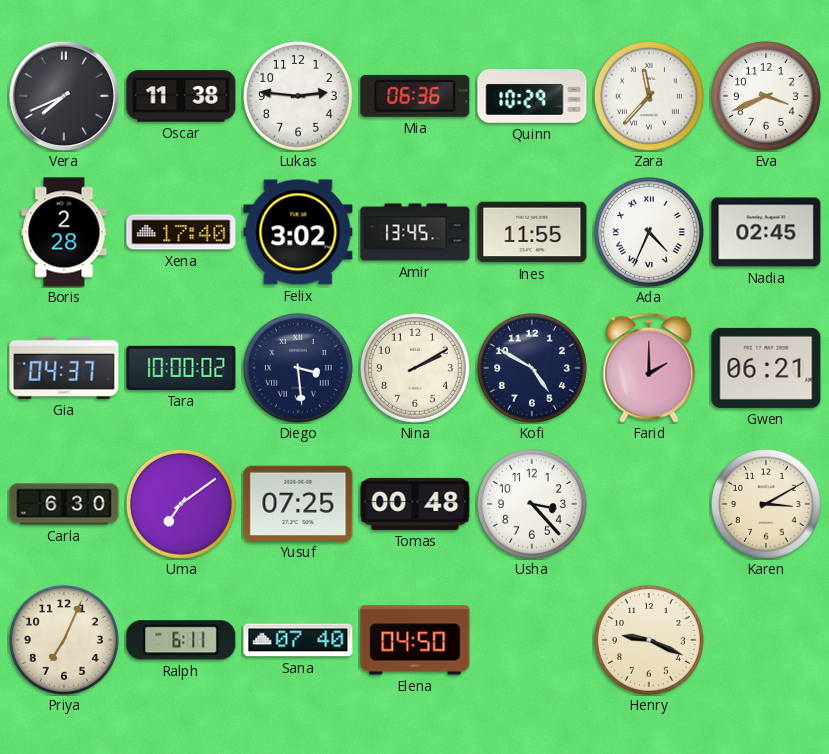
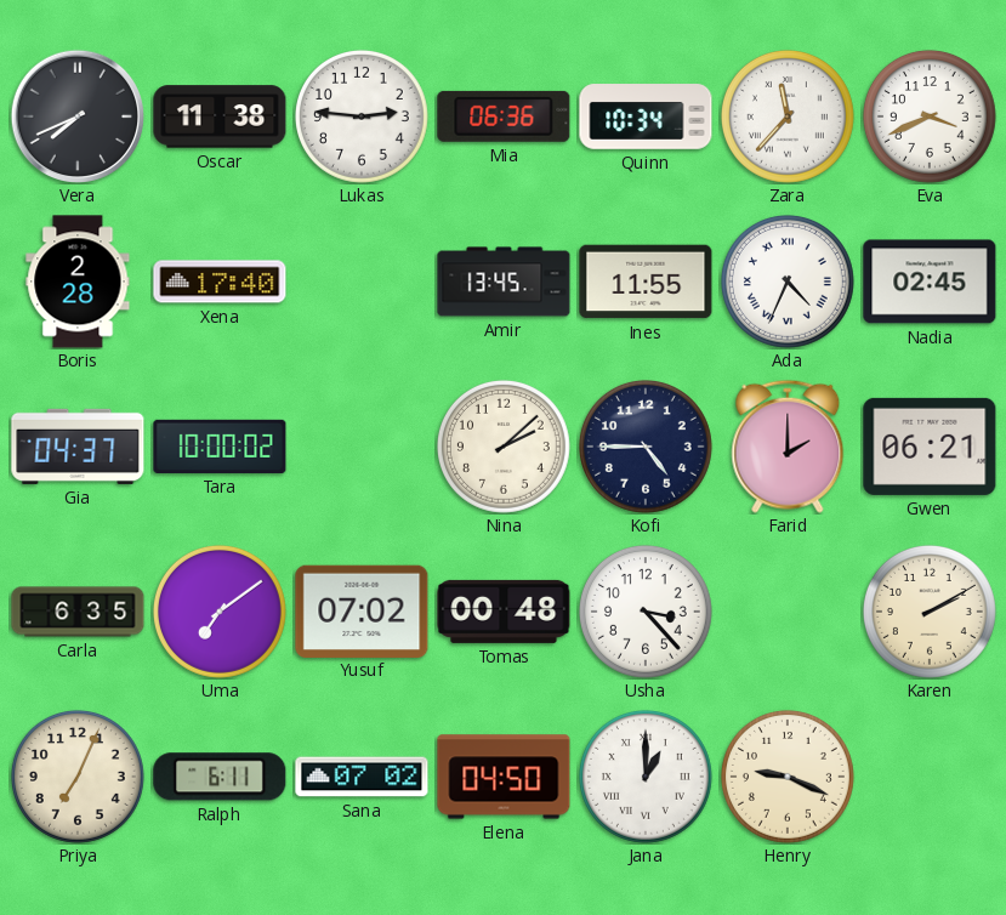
Quinn: 10:29 -> 10:34
Felix: 3:02 -> none
Diego: 3:29 -> none
Nina: 2:10 -> 2:08
Kofi: 4:50 -> 4:45
Carla: 6:30 -> 6:35
Yusuf: 07:25 -> 07:02
Karen: 3:10 -> 2:10
Sana: 07:40 -> 07:02
Jana: none -> 1:00
